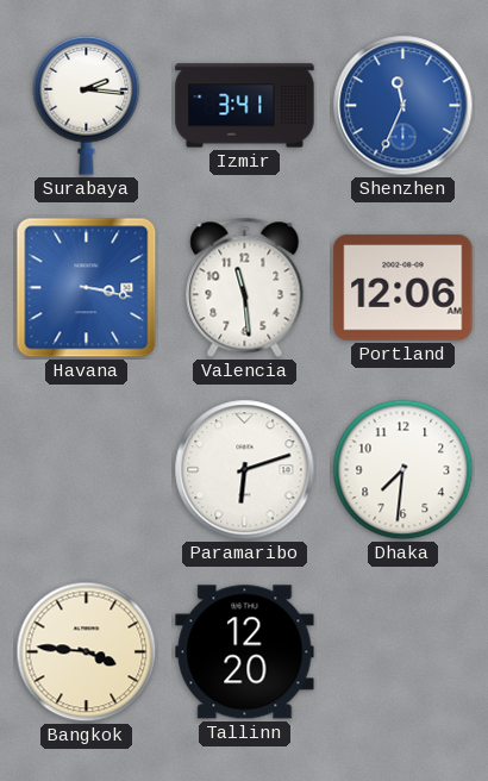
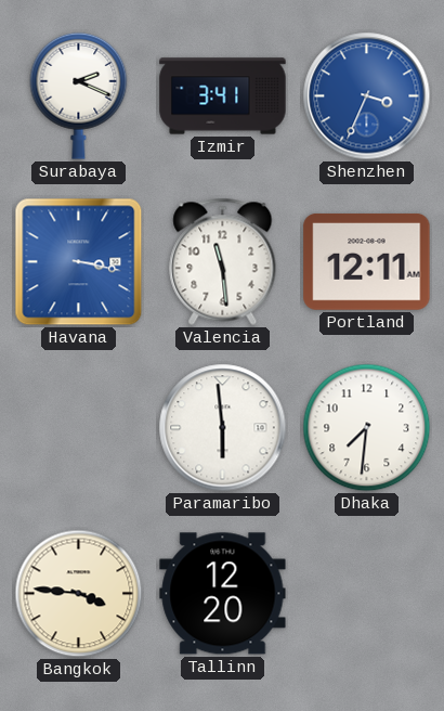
Surabaya: 2:16 -> 2:19
Shenzhen: 11:34 -> 3:34
Portland: 12:06 -> 12:11
Paramaribo: 6:12 -> 5:59
